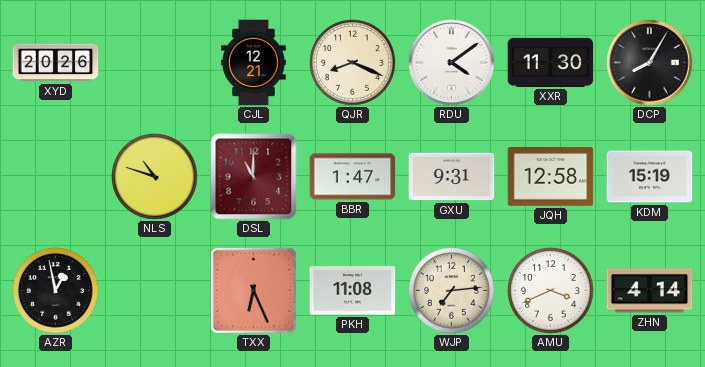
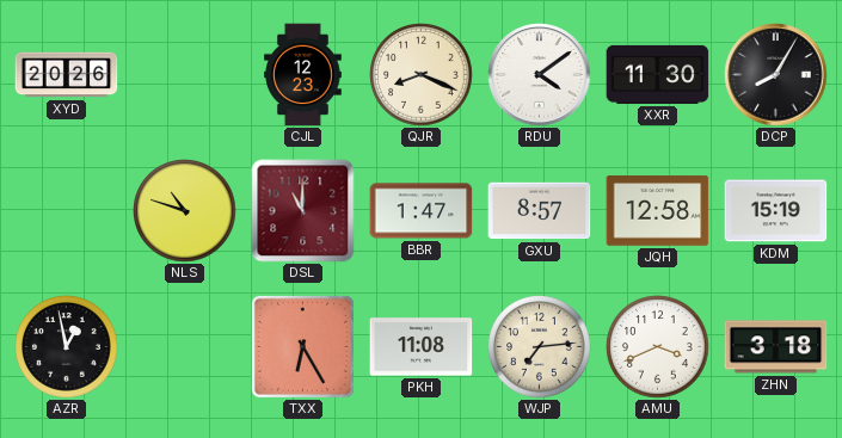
CJL: 12:21 -> 12:23
GXU: 9:31 -> 8:57
TXX: 6:26 -> 6:25
ZHN: 4:14 -> 3:18
